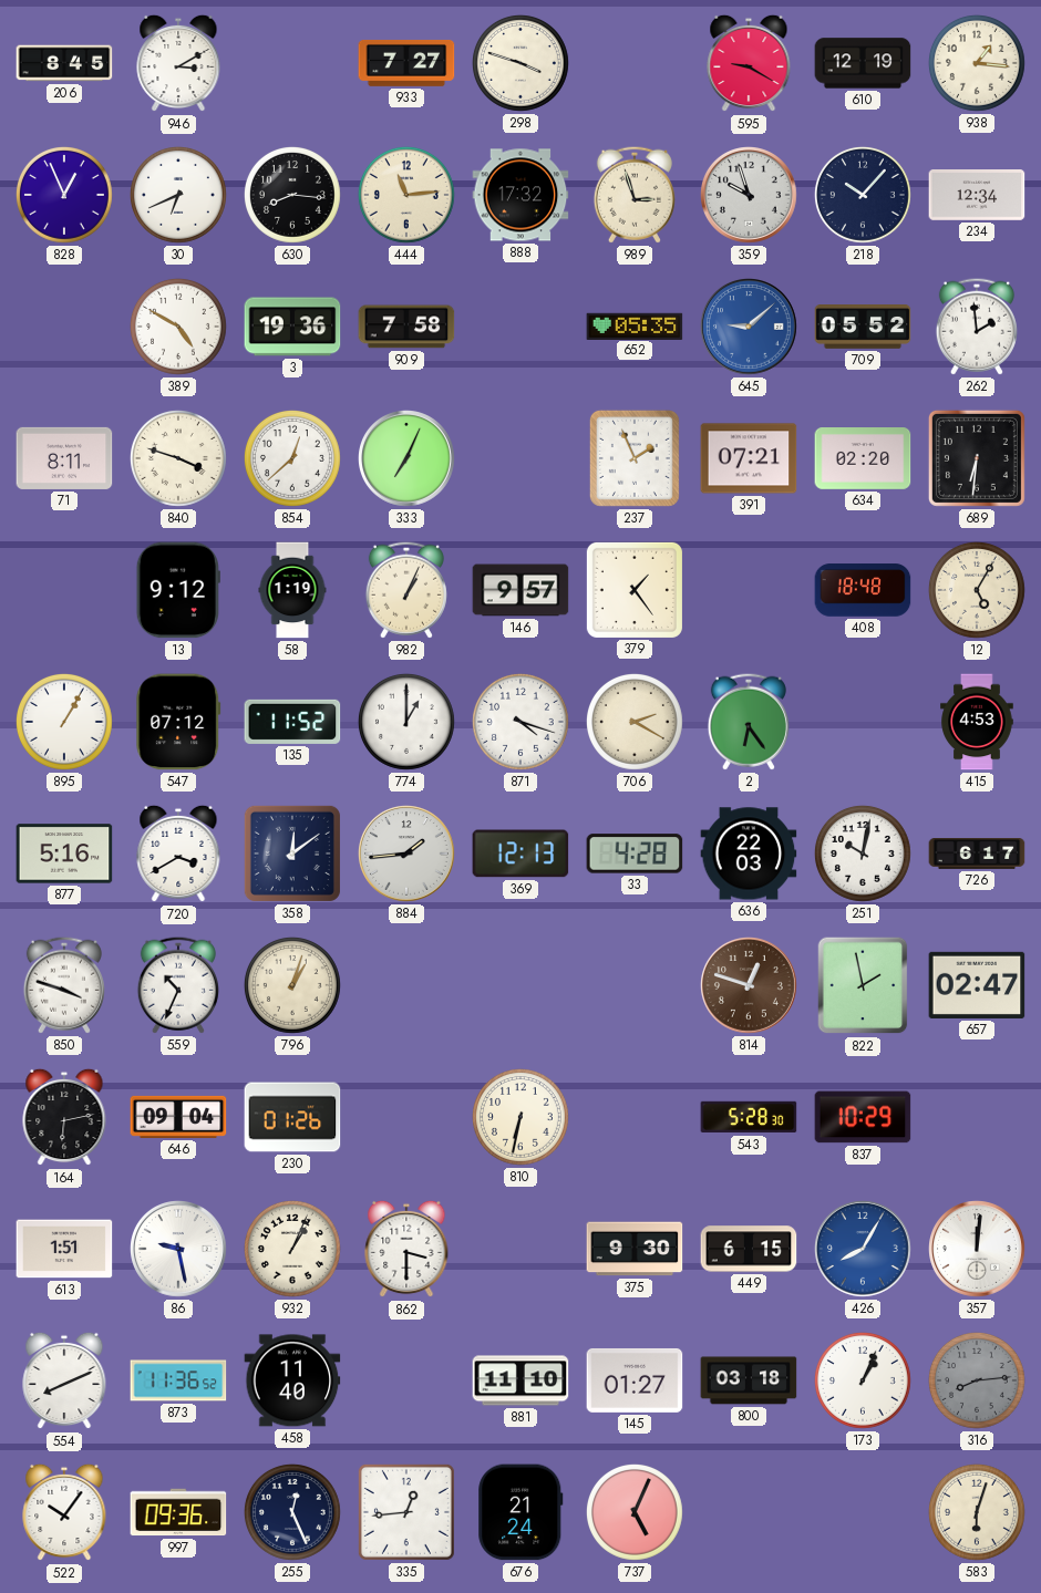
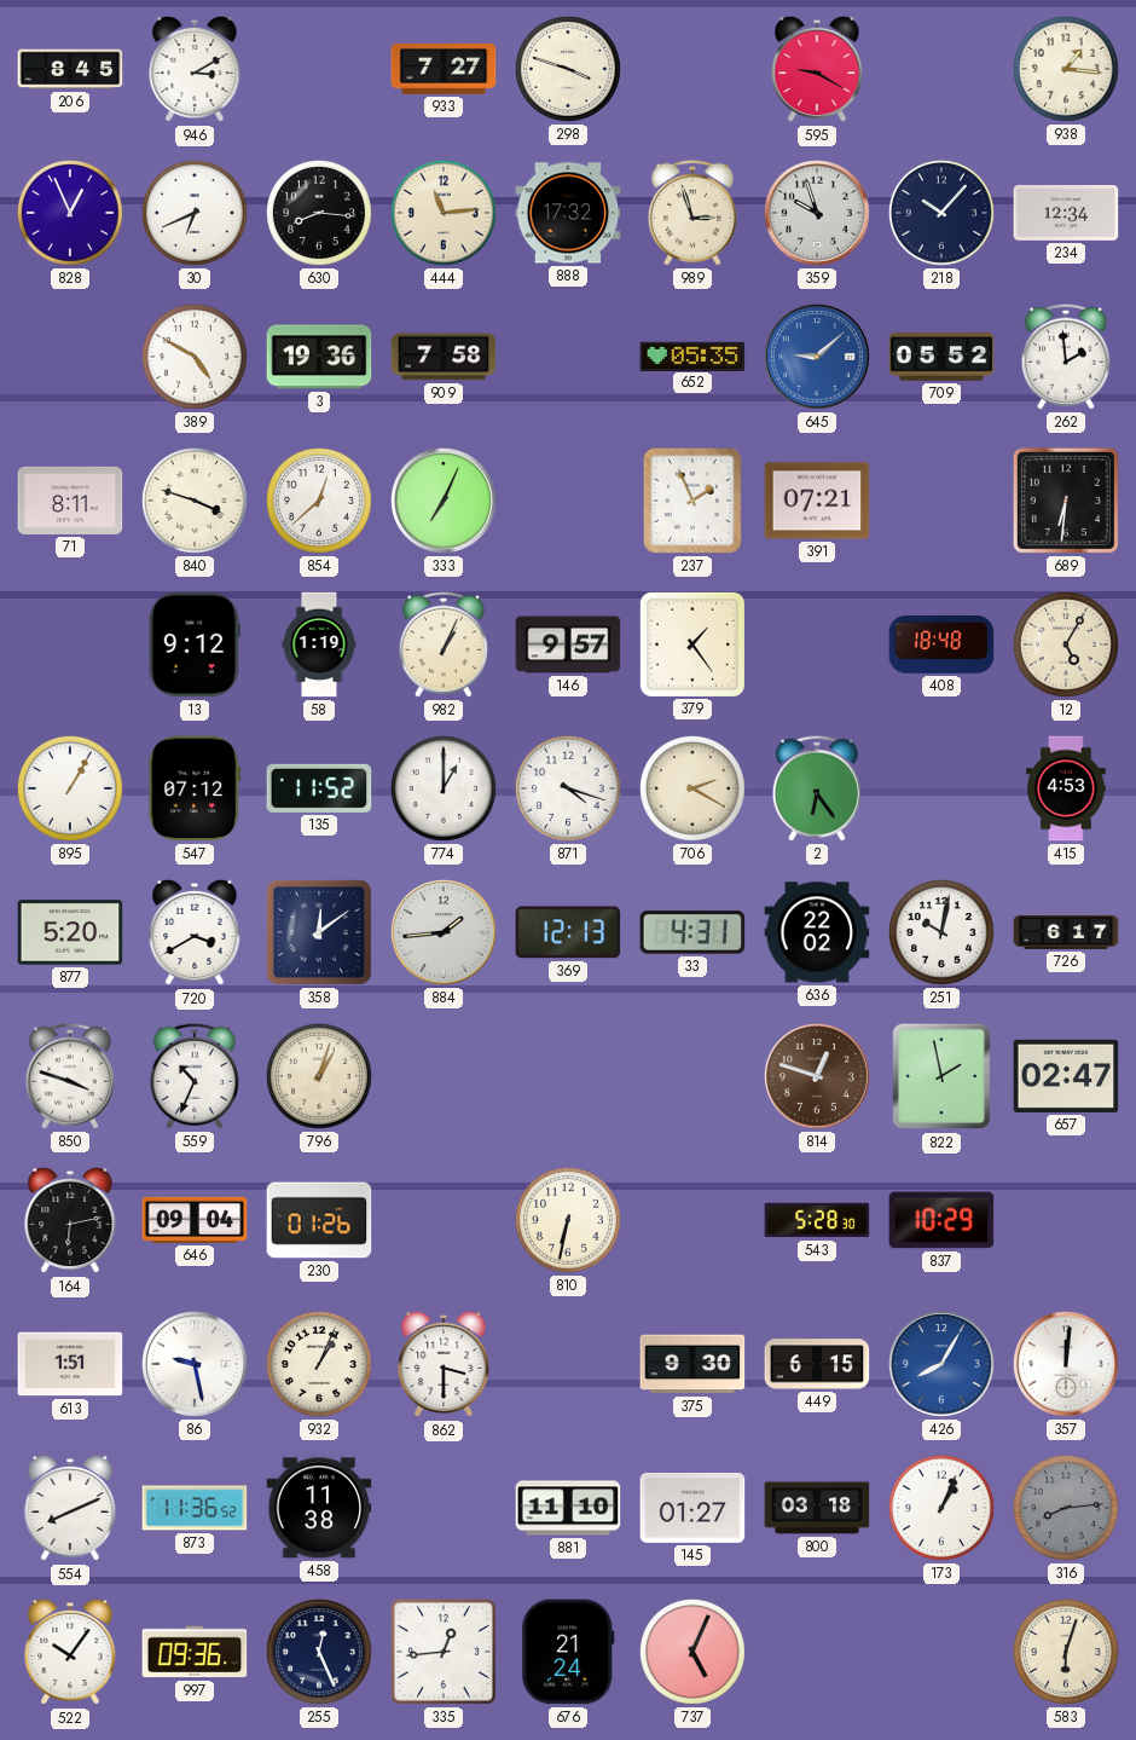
610: 12:19 -> none
634: 02:20 -> none
877: 5:16 -> 5:20
33: 4:28 -> 4:31
636: 22:03 -> 22:02
458: 11:40 -> 11:38
